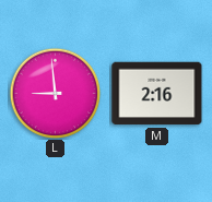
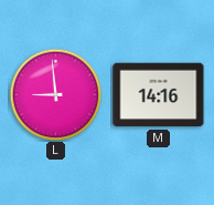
M: 2:16 -> 14:16
